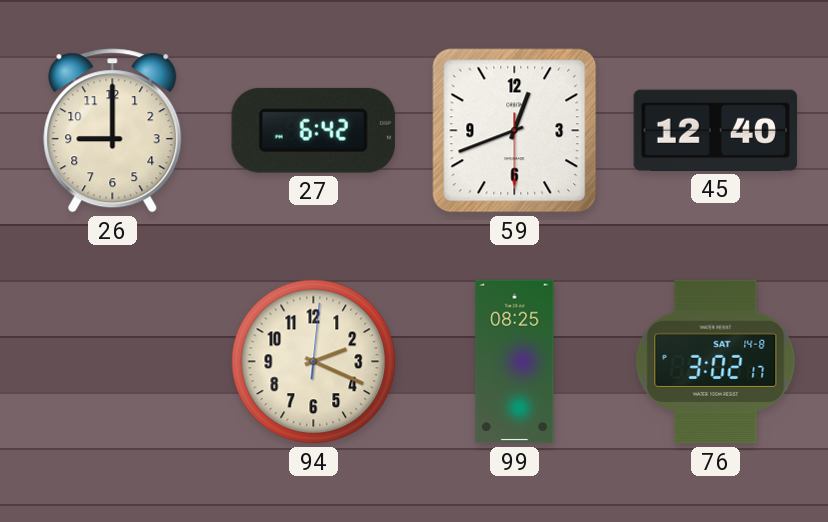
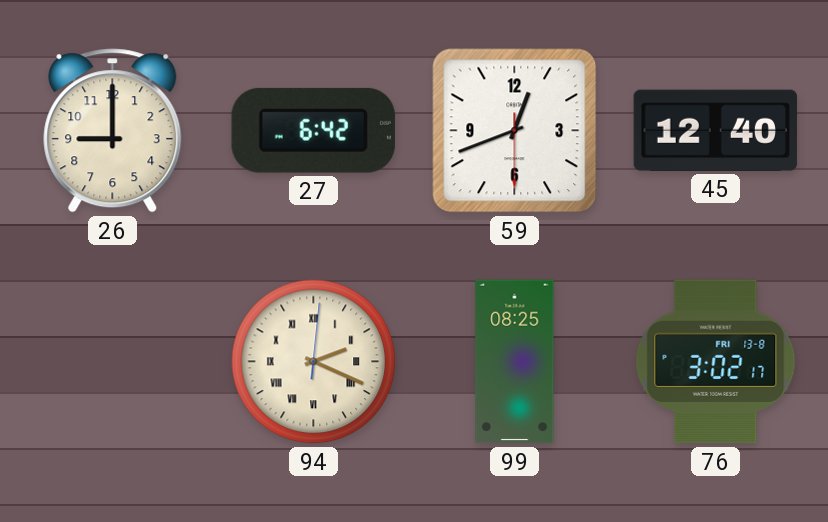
94 numerals: Arabic -> Roman
76 date: SAT 14-8 -> FRI 13-8
